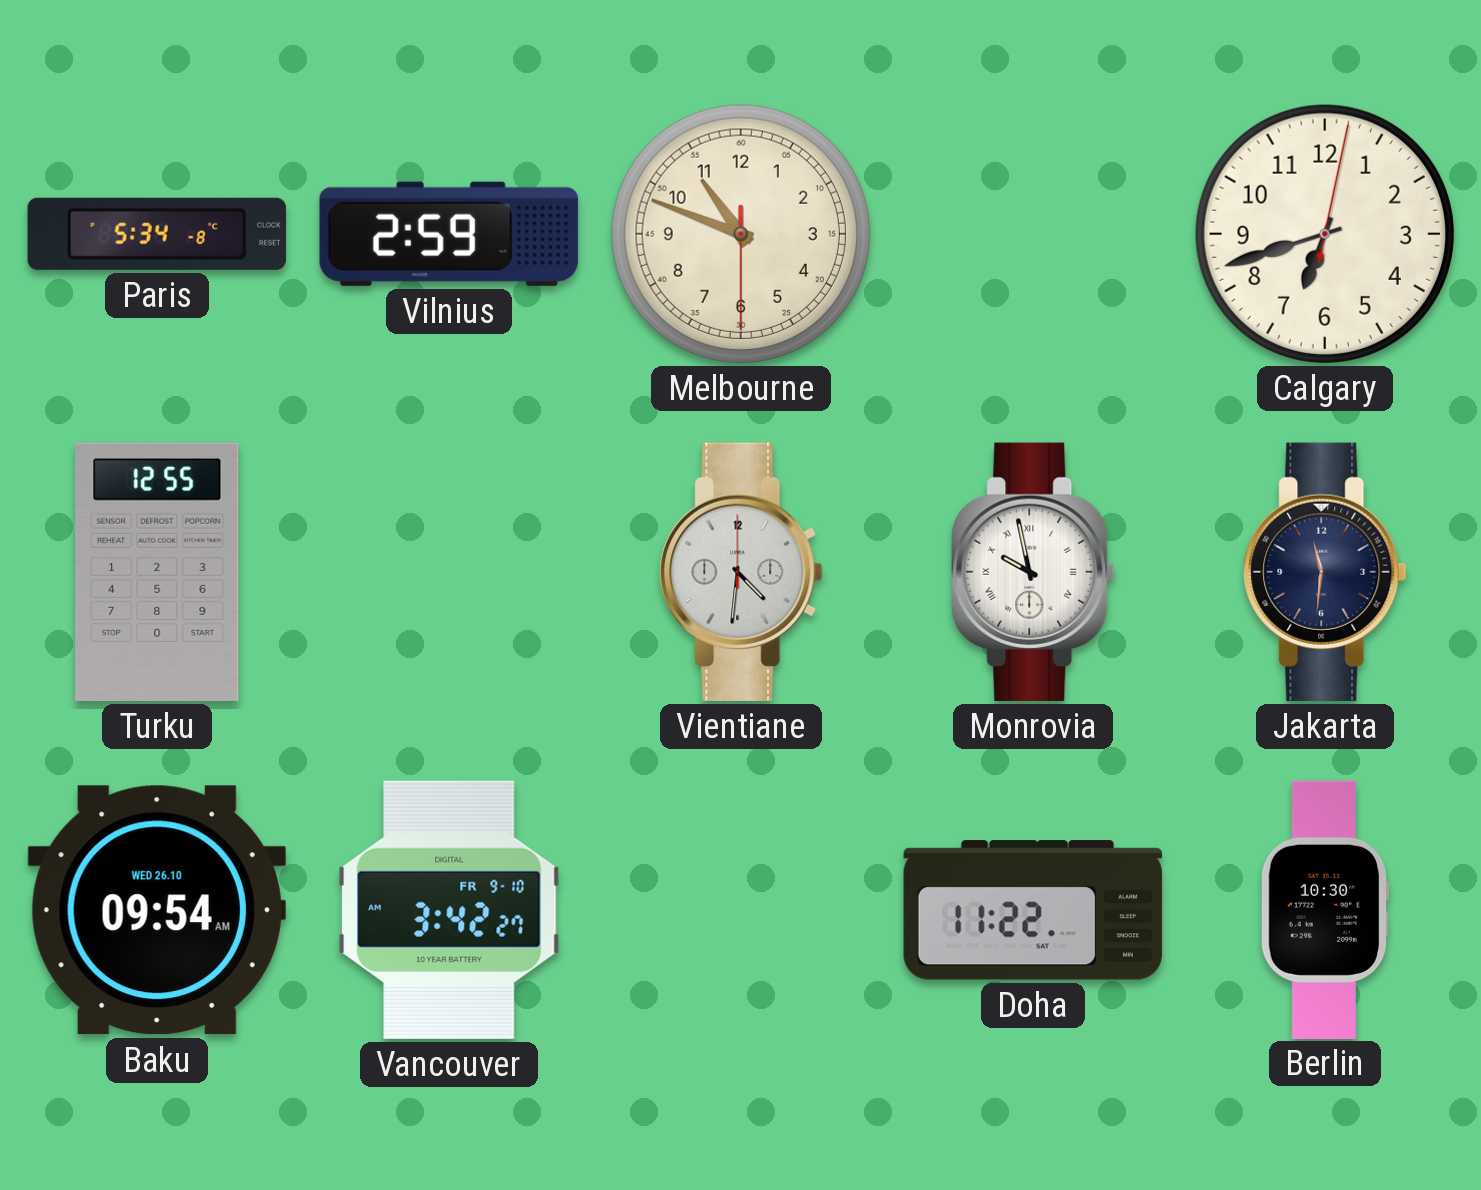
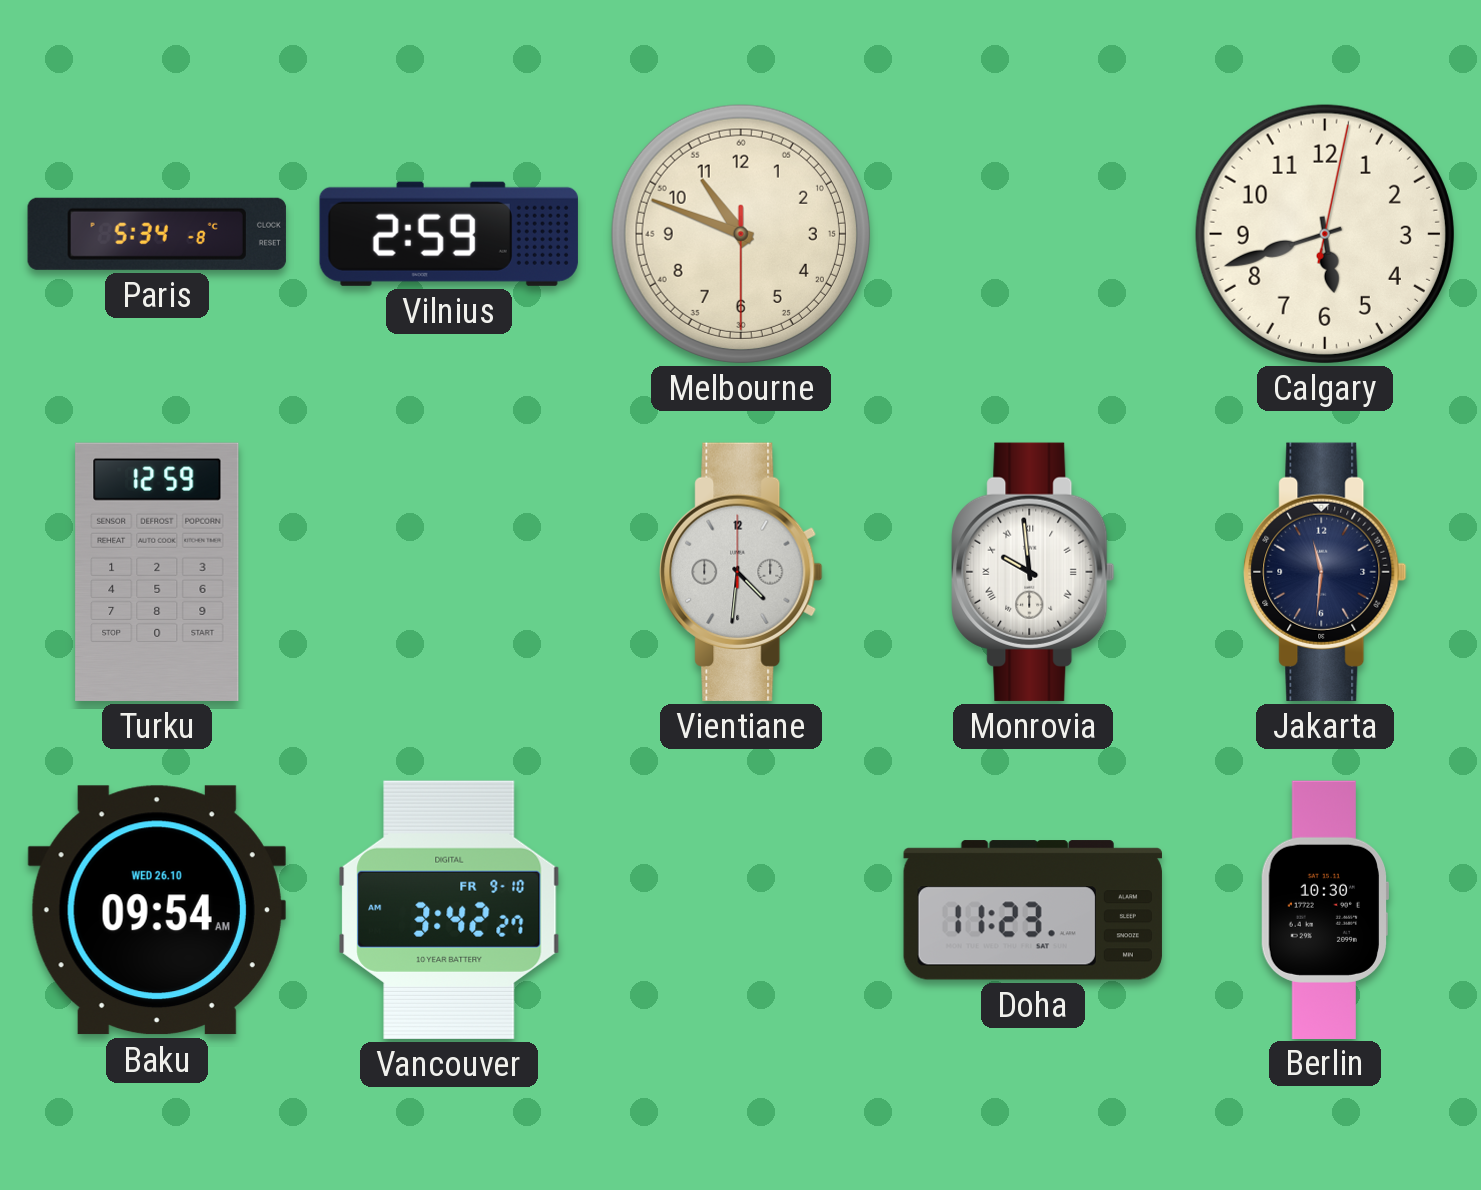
Calgary: 6:42 -> 5:42
Turku: 12:55 -> 12:59
Monrovia: 9:58 -> 9:59
Doha: 11:22 -> 11:23
